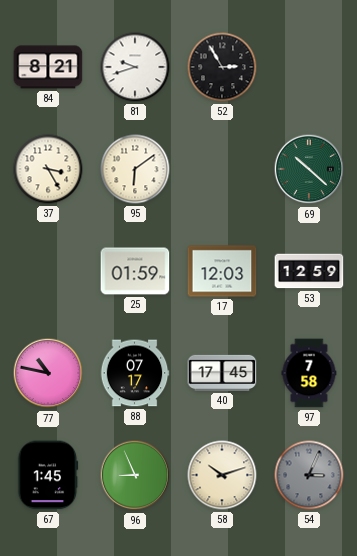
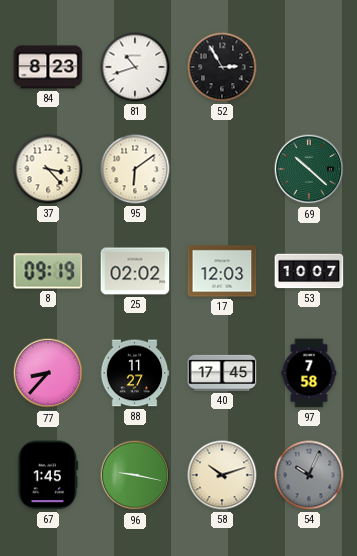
84: 8:21 -> 8:23
81: 9:42 -> 10:42
37: 3:25 -> 3:23
8: none -> 09:19
25: 01:59 -> 02:02
53: 12:59 -> 10:07
77: 10:47 -> 8:37
88: 07:17 -> 11:27
96: 8:56 -> 9:17
54: 3:04 -> 10:04
